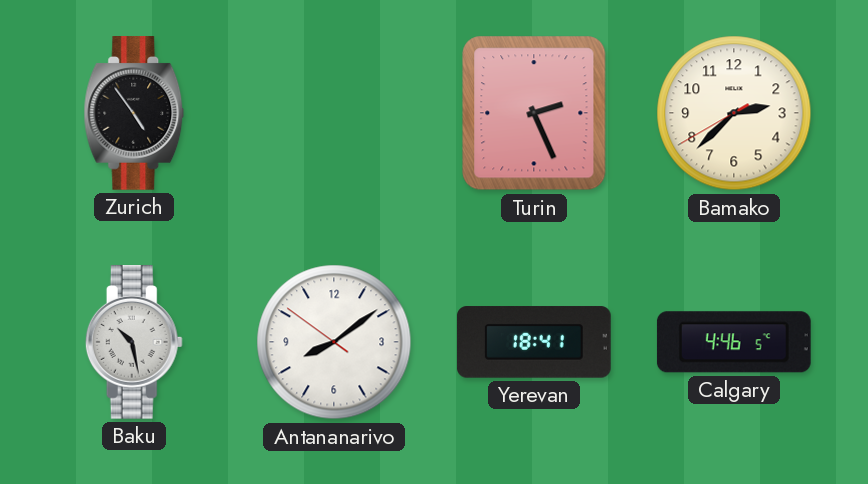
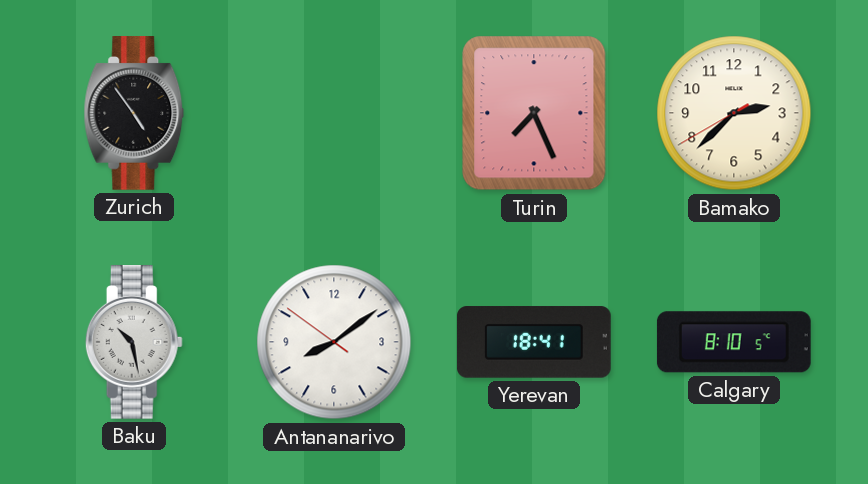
Turin: 2:26 -> 7:26
Calgary: 4:46 -> 8:10
